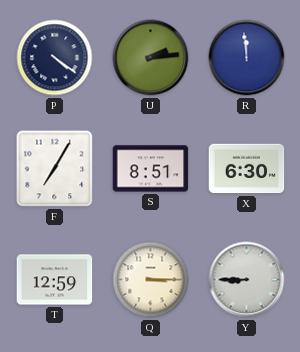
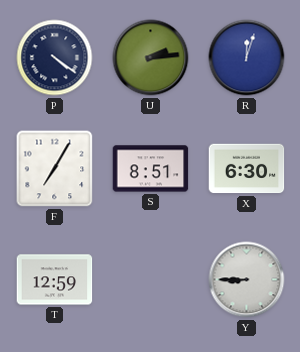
R: 11:59 -> 12:03
Q: 3:15 -> none
